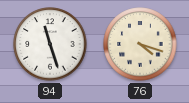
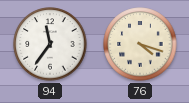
94: 11:27 -> 11:36
